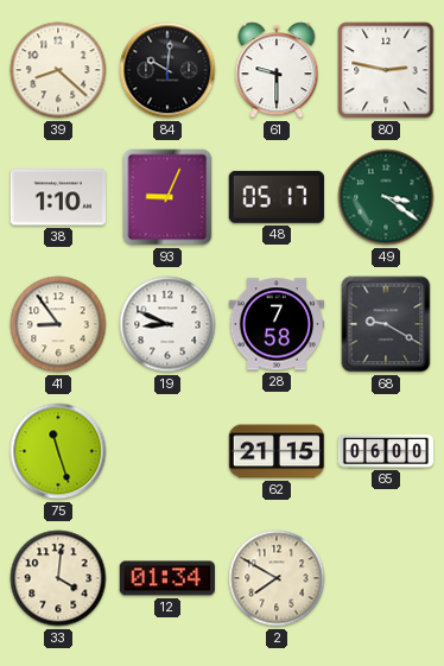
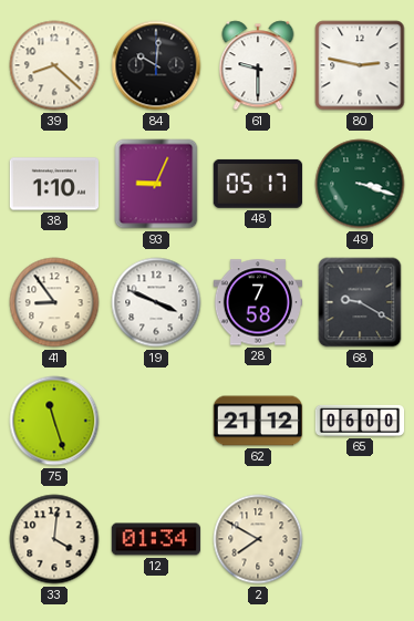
49: 3:21 -> 3:18
19: 8:49 -> 3:49
62: 21:15 -> 21:12
